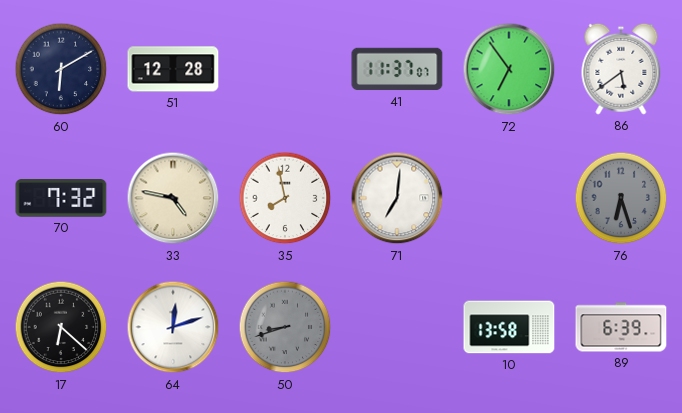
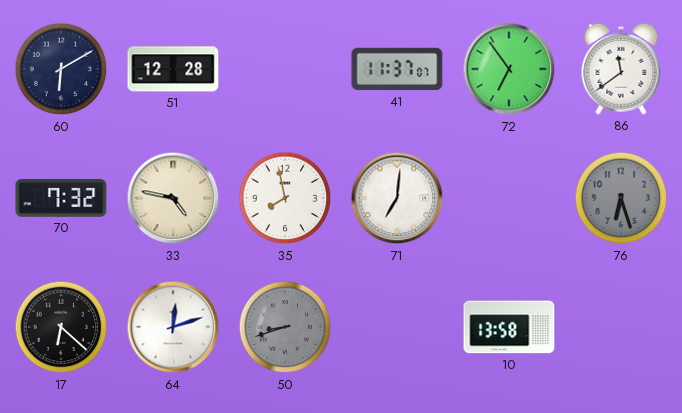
86: 5:39 -> 11:39
89: 6:39 -> none
